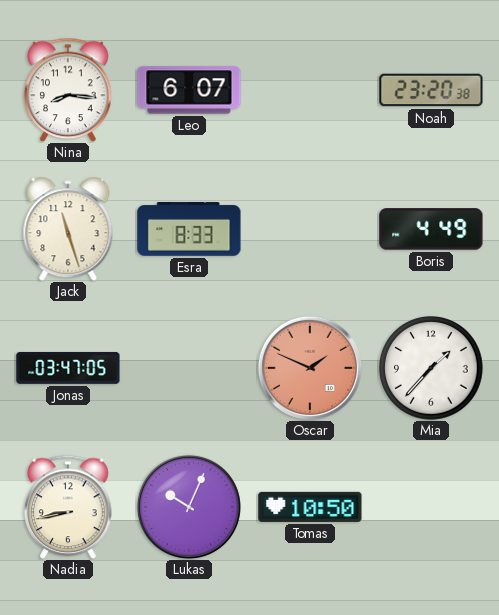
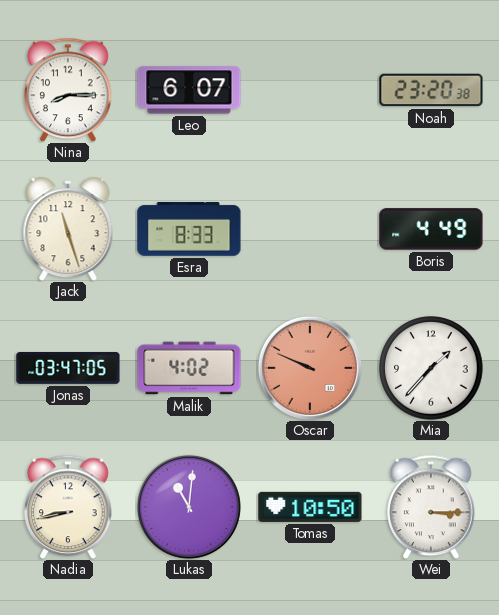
Nina: 8:16 -> 8:15
Malik: none -> 4:02
Oscar: 1:49 -> 9:49
Lukas: 10:04 -> 11:01
Wei: none -> 3:15
